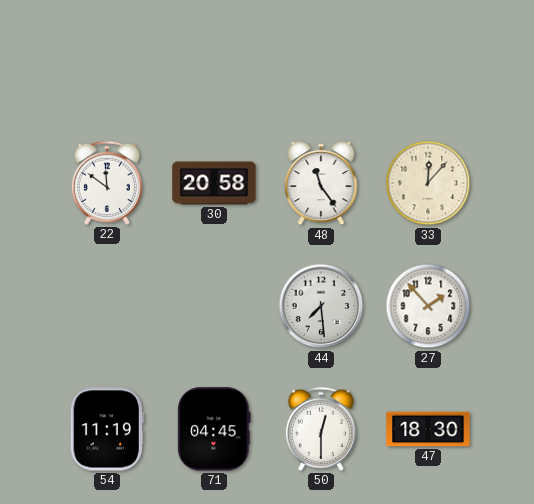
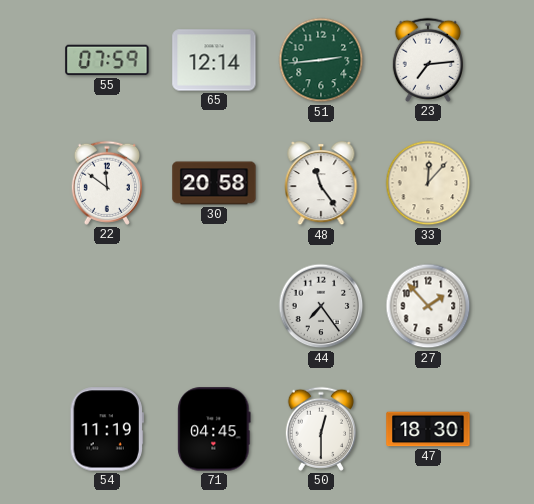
55: none -> 07:59
65: none -> 12:14
51: none -> 2:44
23: none -> 7:14
44: 7:29 -> 7:24
